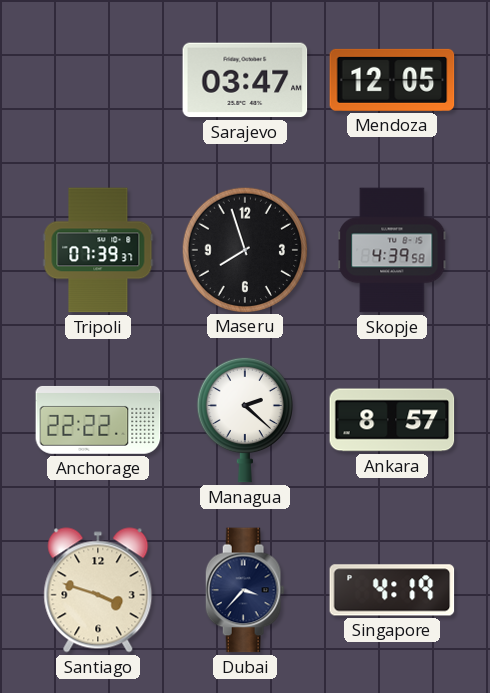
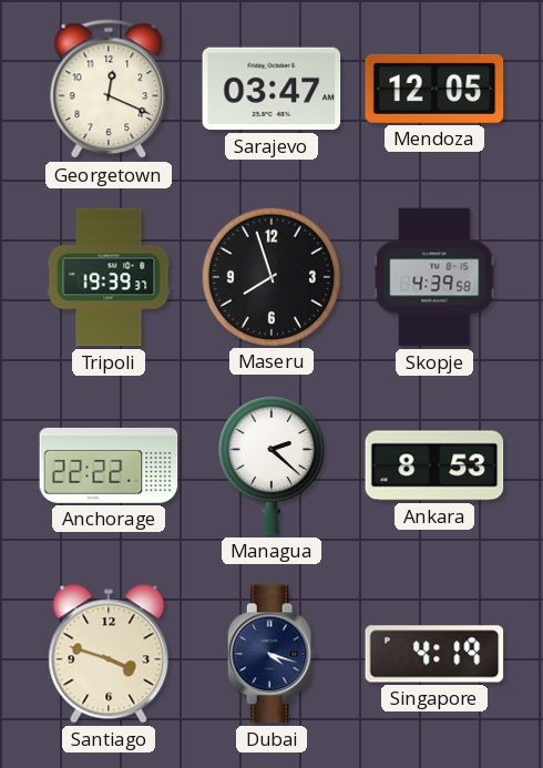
Georgetown: none -> 12:19
Tripoli: 07:39 -> 19:39
Ankara: 8:57 -> 8:53
Dubai: 3:37 -> 4:18
